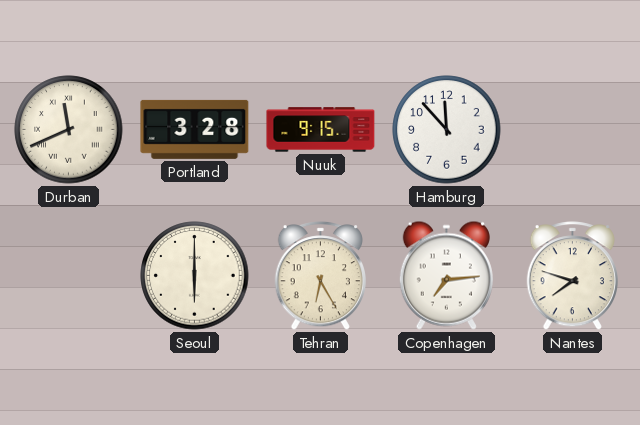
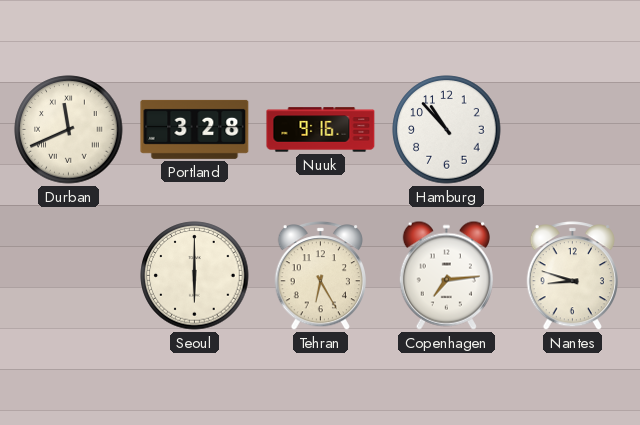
Nuuk: 9:15 -> 9:16
Hamburg: 11:53 -> 10:53
Nantes: 7:48 -> 8:48
